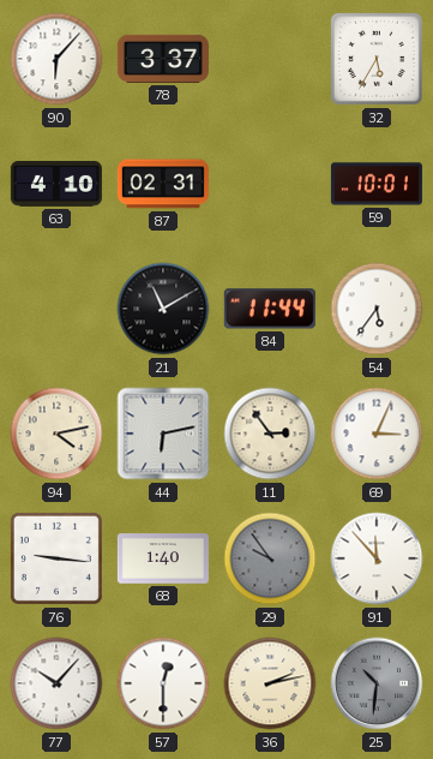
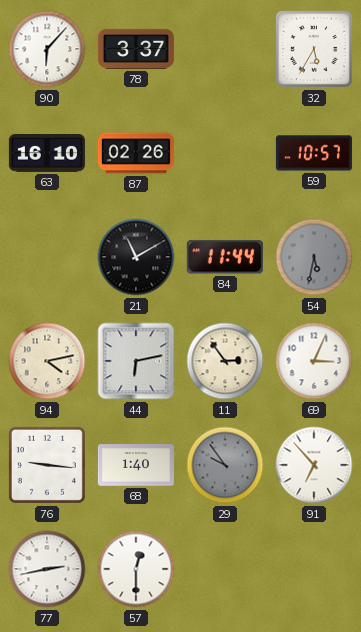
63: 4:10 -> 16:10
87: 02:31 -> 02:26
59: 10:01 -> 10:57
54: 5:36 -> 5:32
54 dial: white -> grey
91: 11:53 -> 6:53
77: 10:07 -> 2:43
36: 2:13 -> none
25: 10:31 -> none
